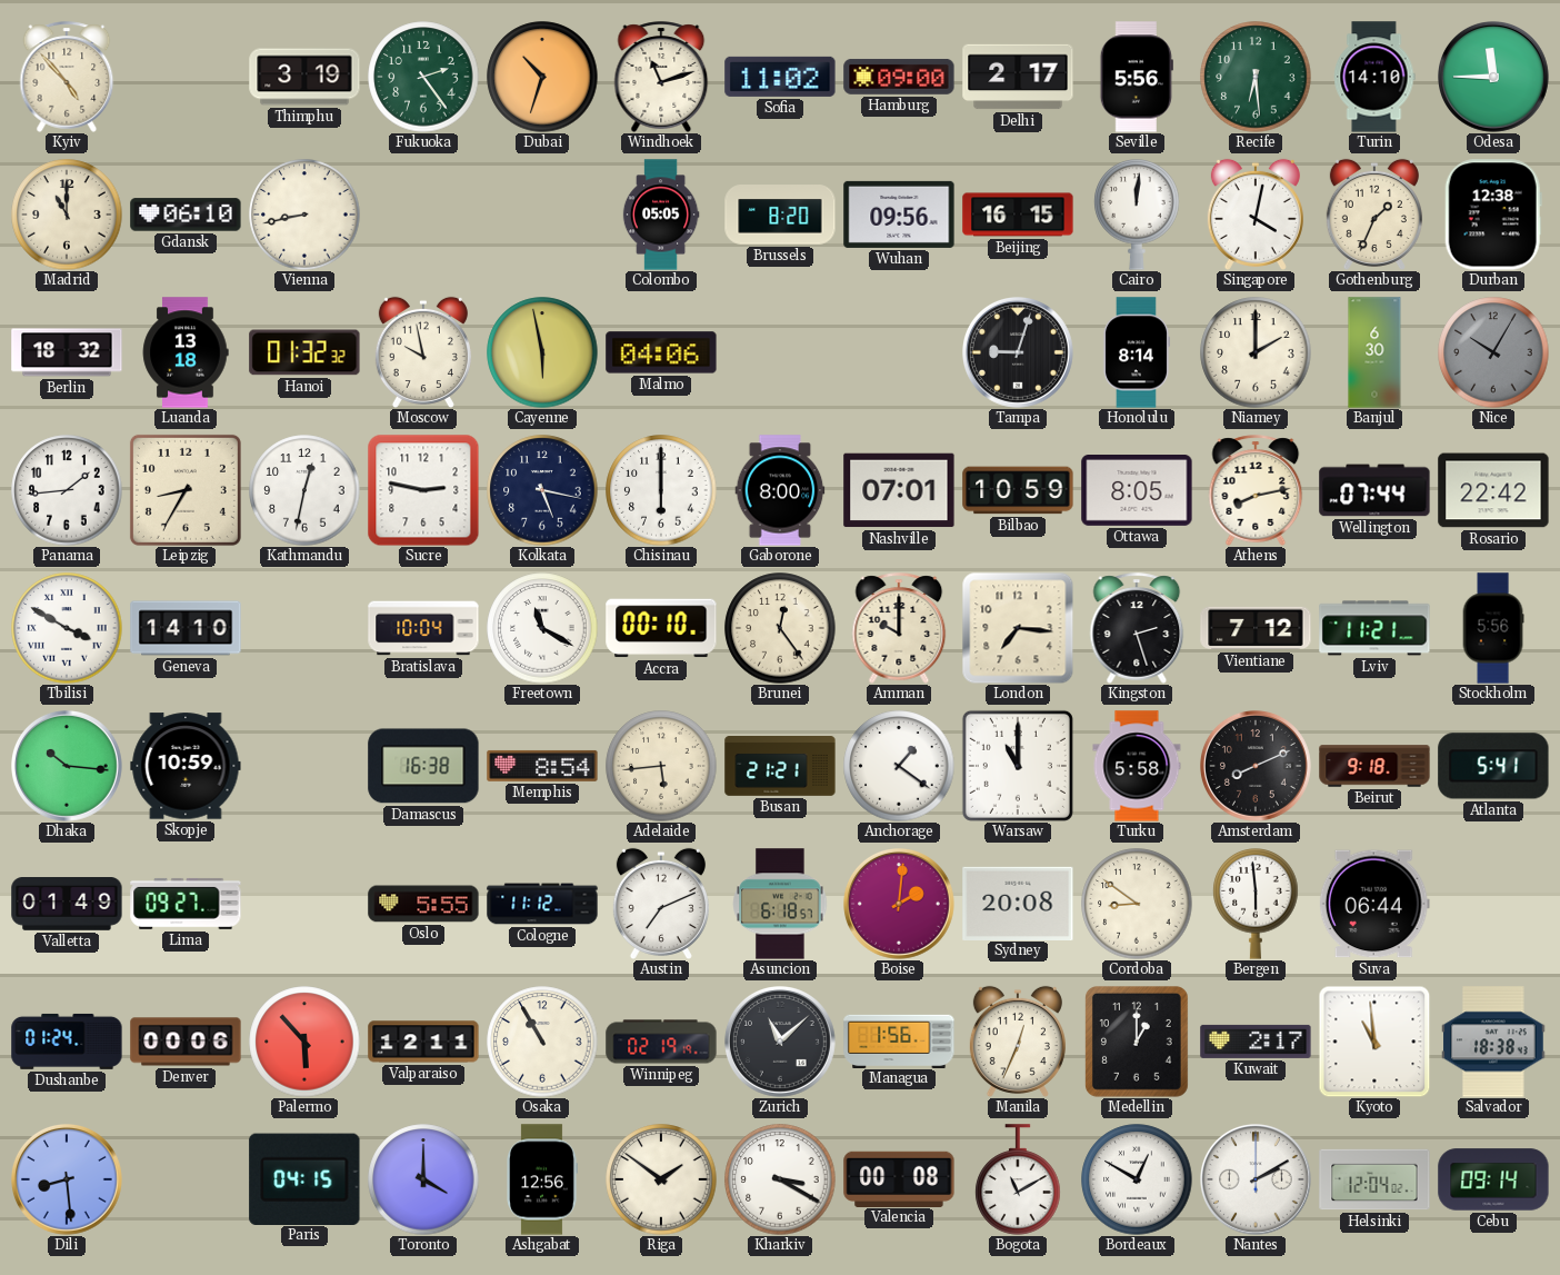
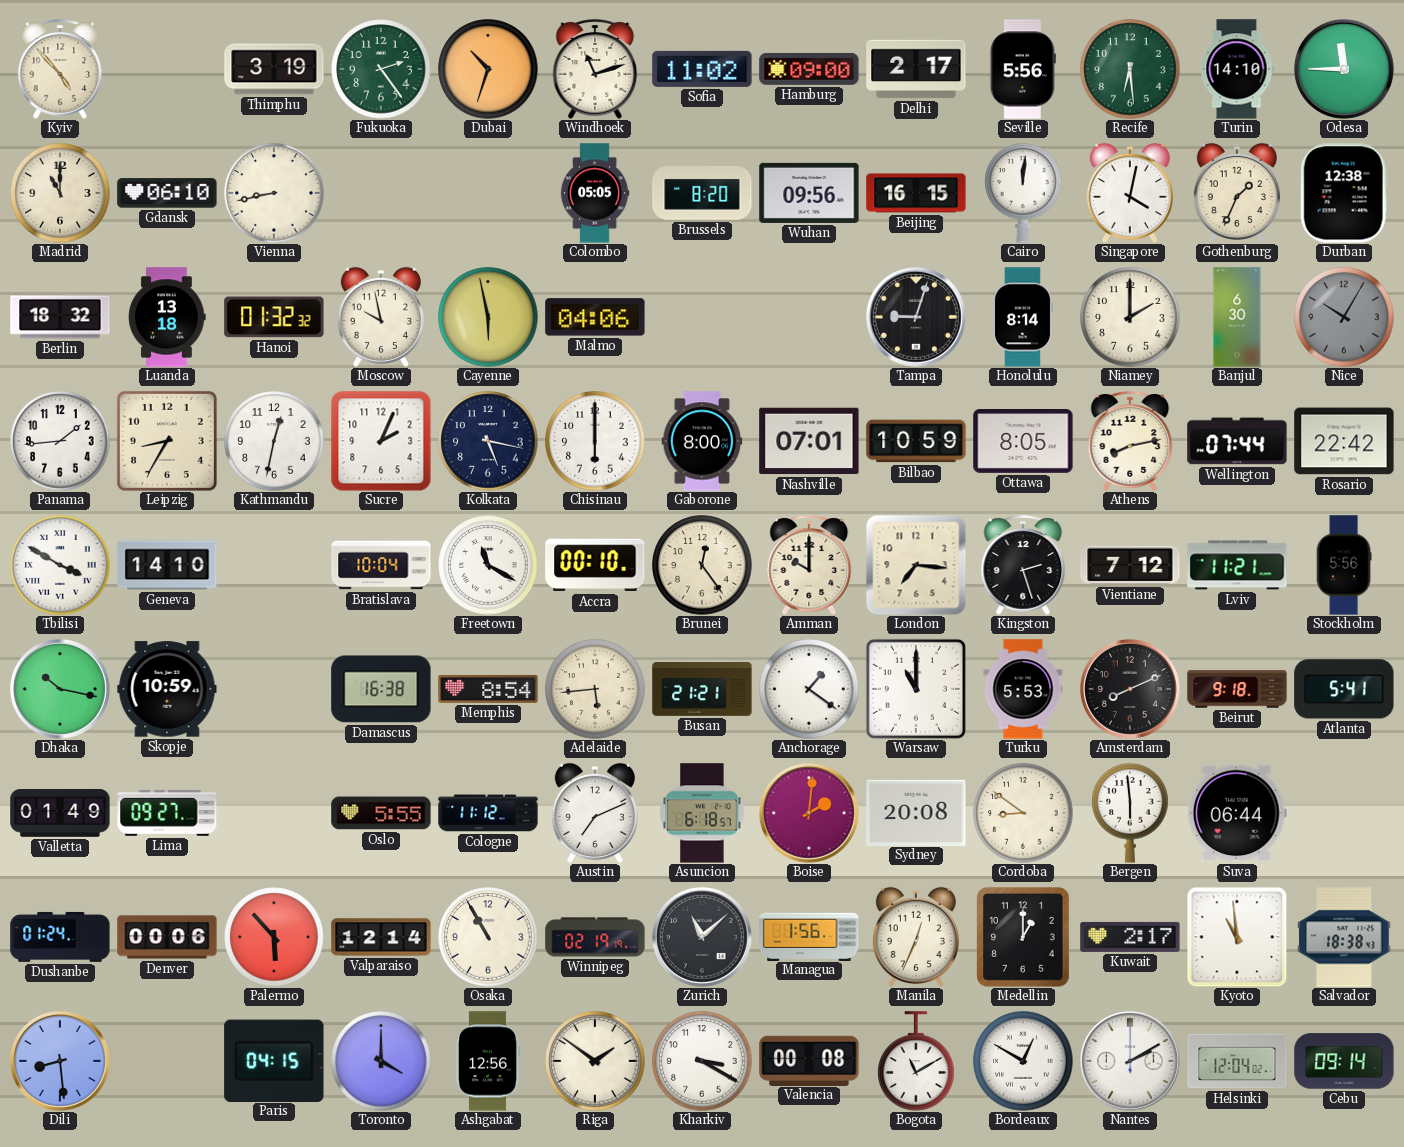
Sucre: 2:47 -> 2:04
Dhaka: 10:16 -> 10:17
Turku: 5:58 -> 5:53
Valparaiso: 12:11 -> 12:14
